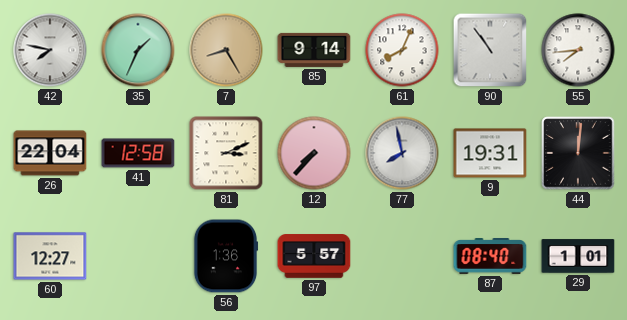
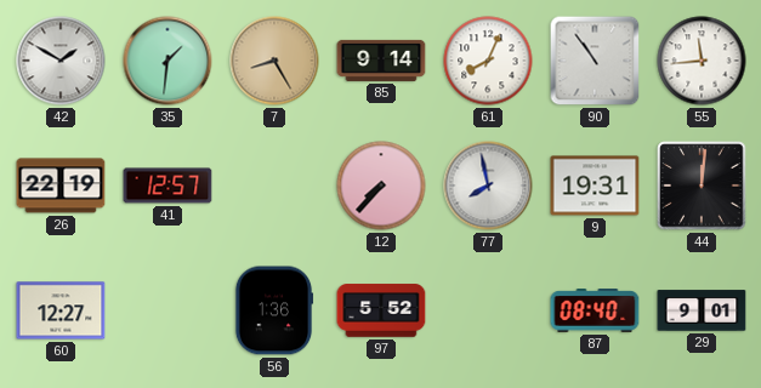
42: 7:47 -> 1:50
35: 1:34 -> 1:31
55: 7:44 -> 11:44
26: 22:04 -> 22:19
41: 12:58 -> 12:57
81: 3:11 -> none
97: 5:57 -> 5:52
29: 1:01 -> 9:01
